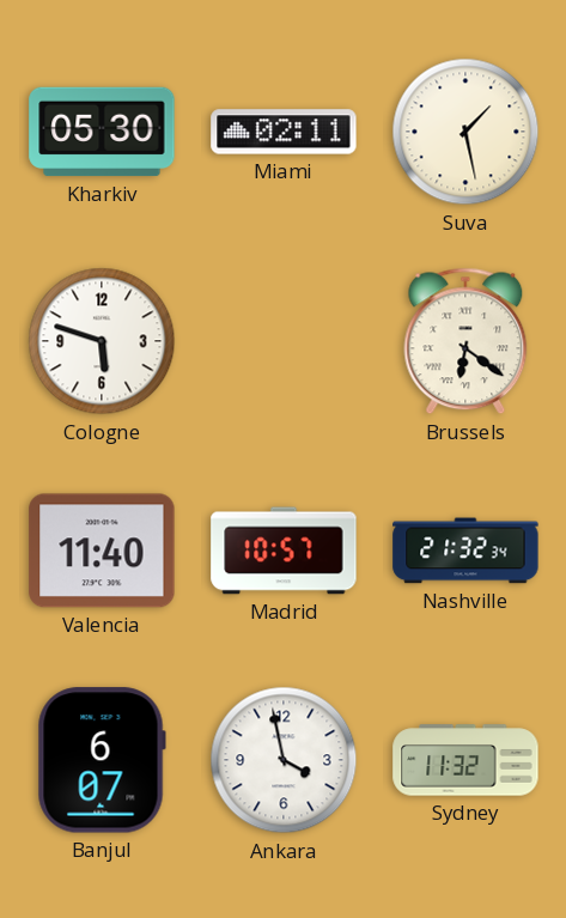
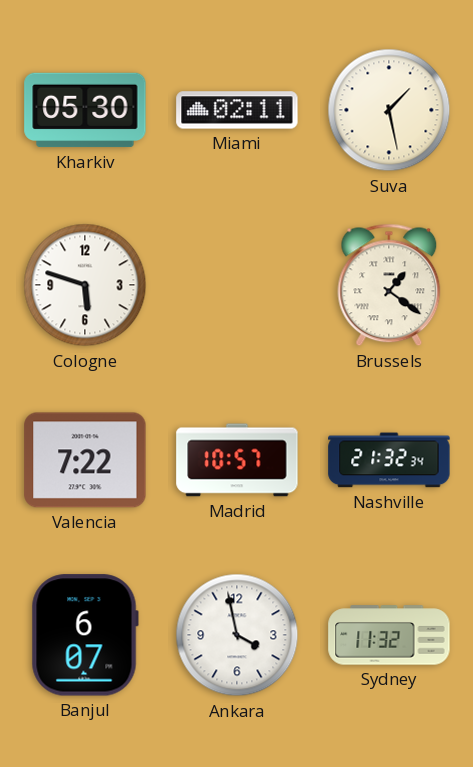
Brussels: 6:21 -> 1:21
Valencia: 11:40 -> 7:22
